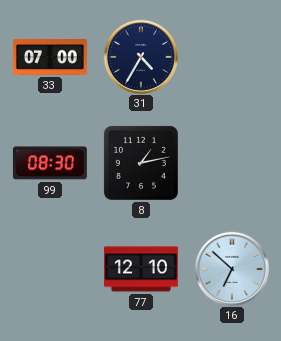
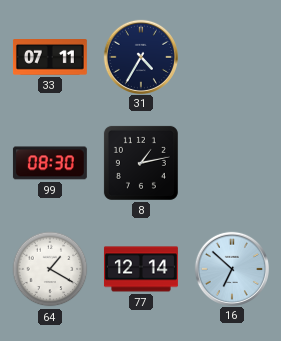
33: 07:00 -> 07:11
64: none -> 1:20
77: 12:10 -> 12:14
